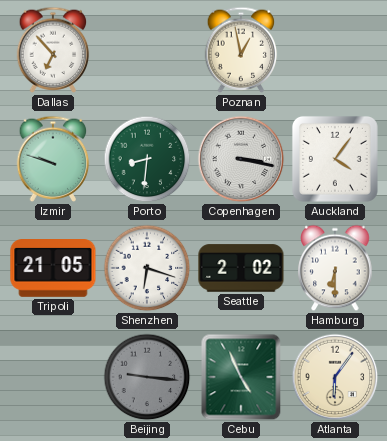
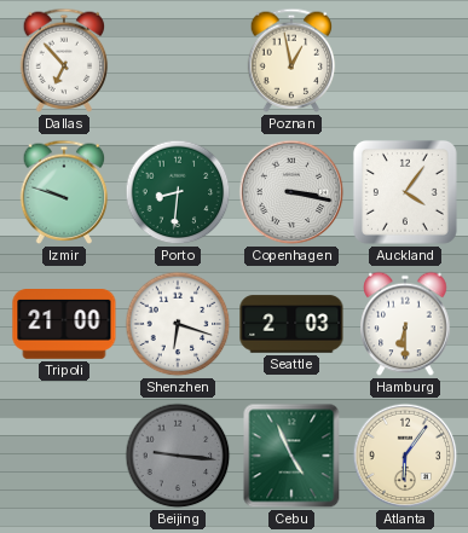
Tripoli: 21:05 -> 21:00
Seattle: 2:02 -> 2:03
